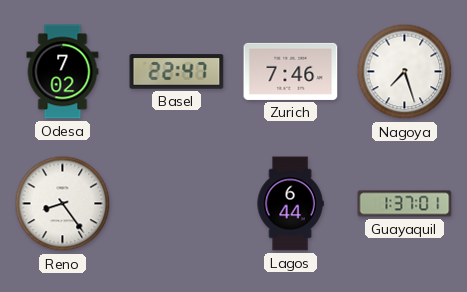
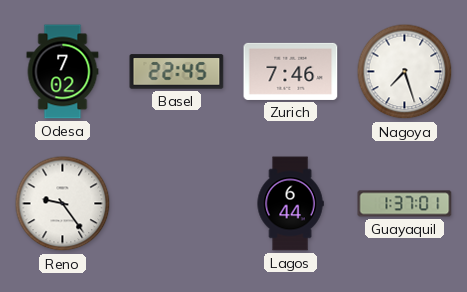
Basel: 22:47 -> 22:45
Reno: 8:24 -> 9:24
